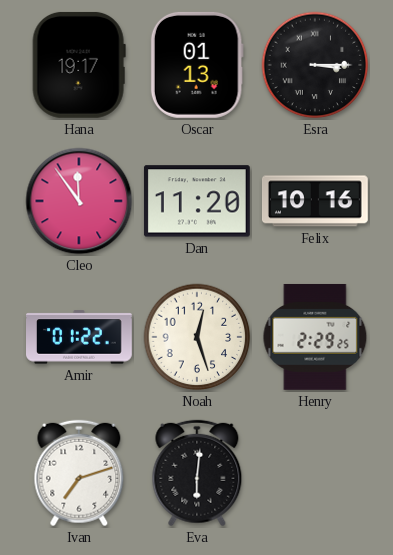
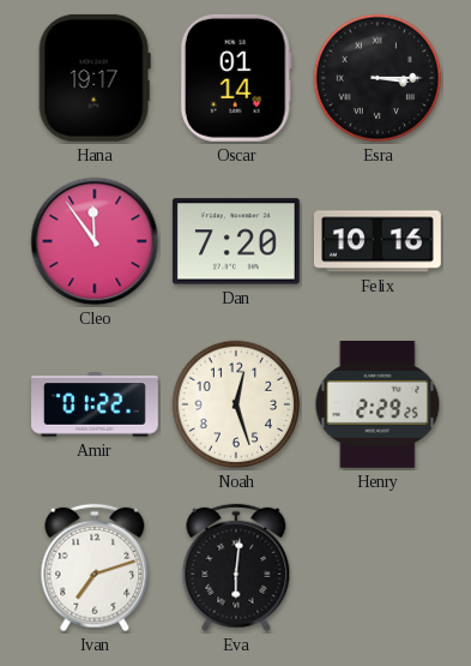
Oscar: 01:13 -> 01:14
Dan: 11:20 -> 7:20
